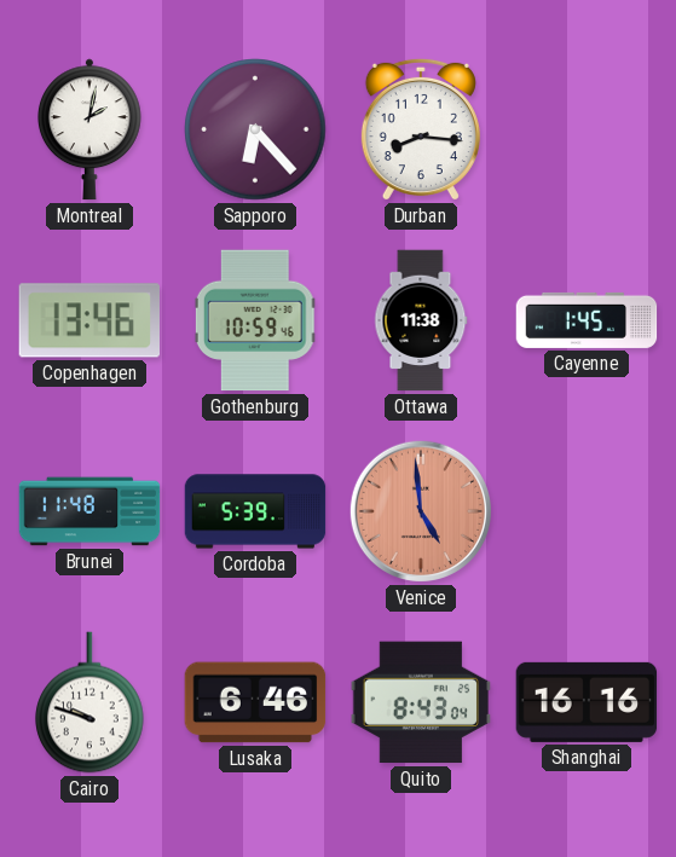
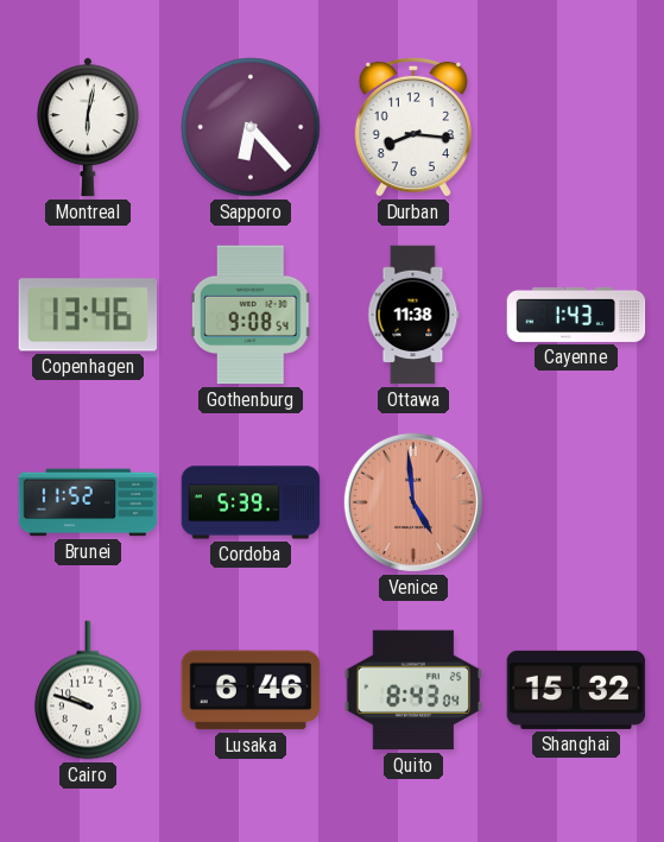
Montreal: 2:02 -> 6:02
Gothenburg: 10:59 -> 9:08
Cayenne: 1:45 -> 1:43
Brunei: 11:48 -> 11:52
Shanghai: 16:16 -> 15:32
